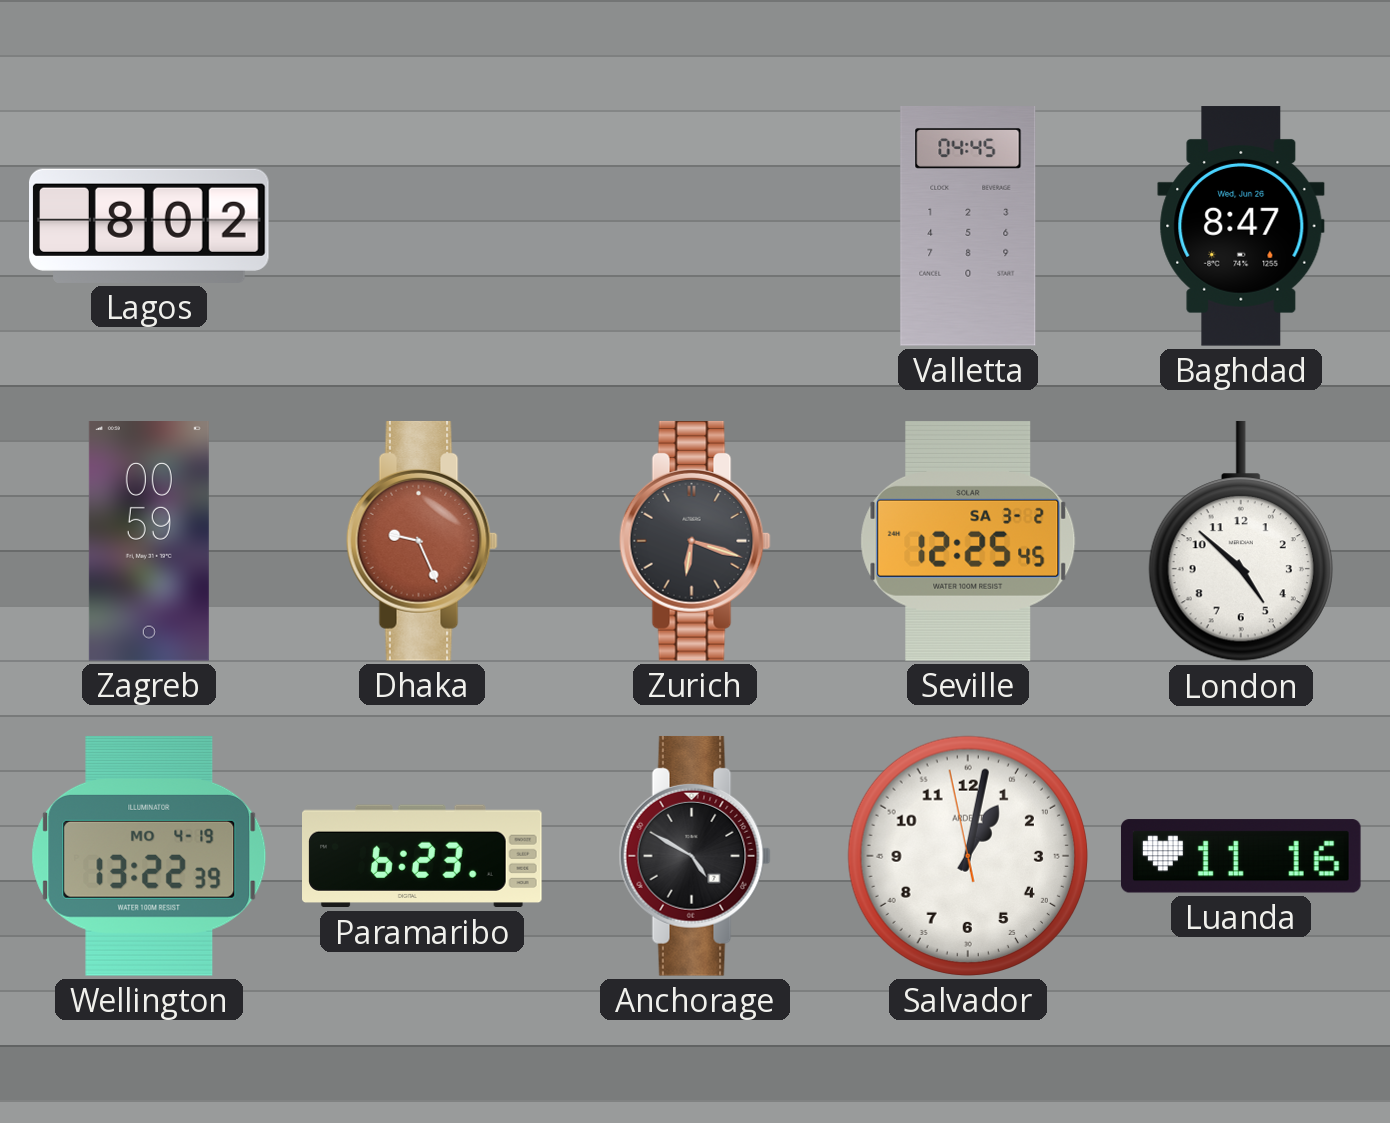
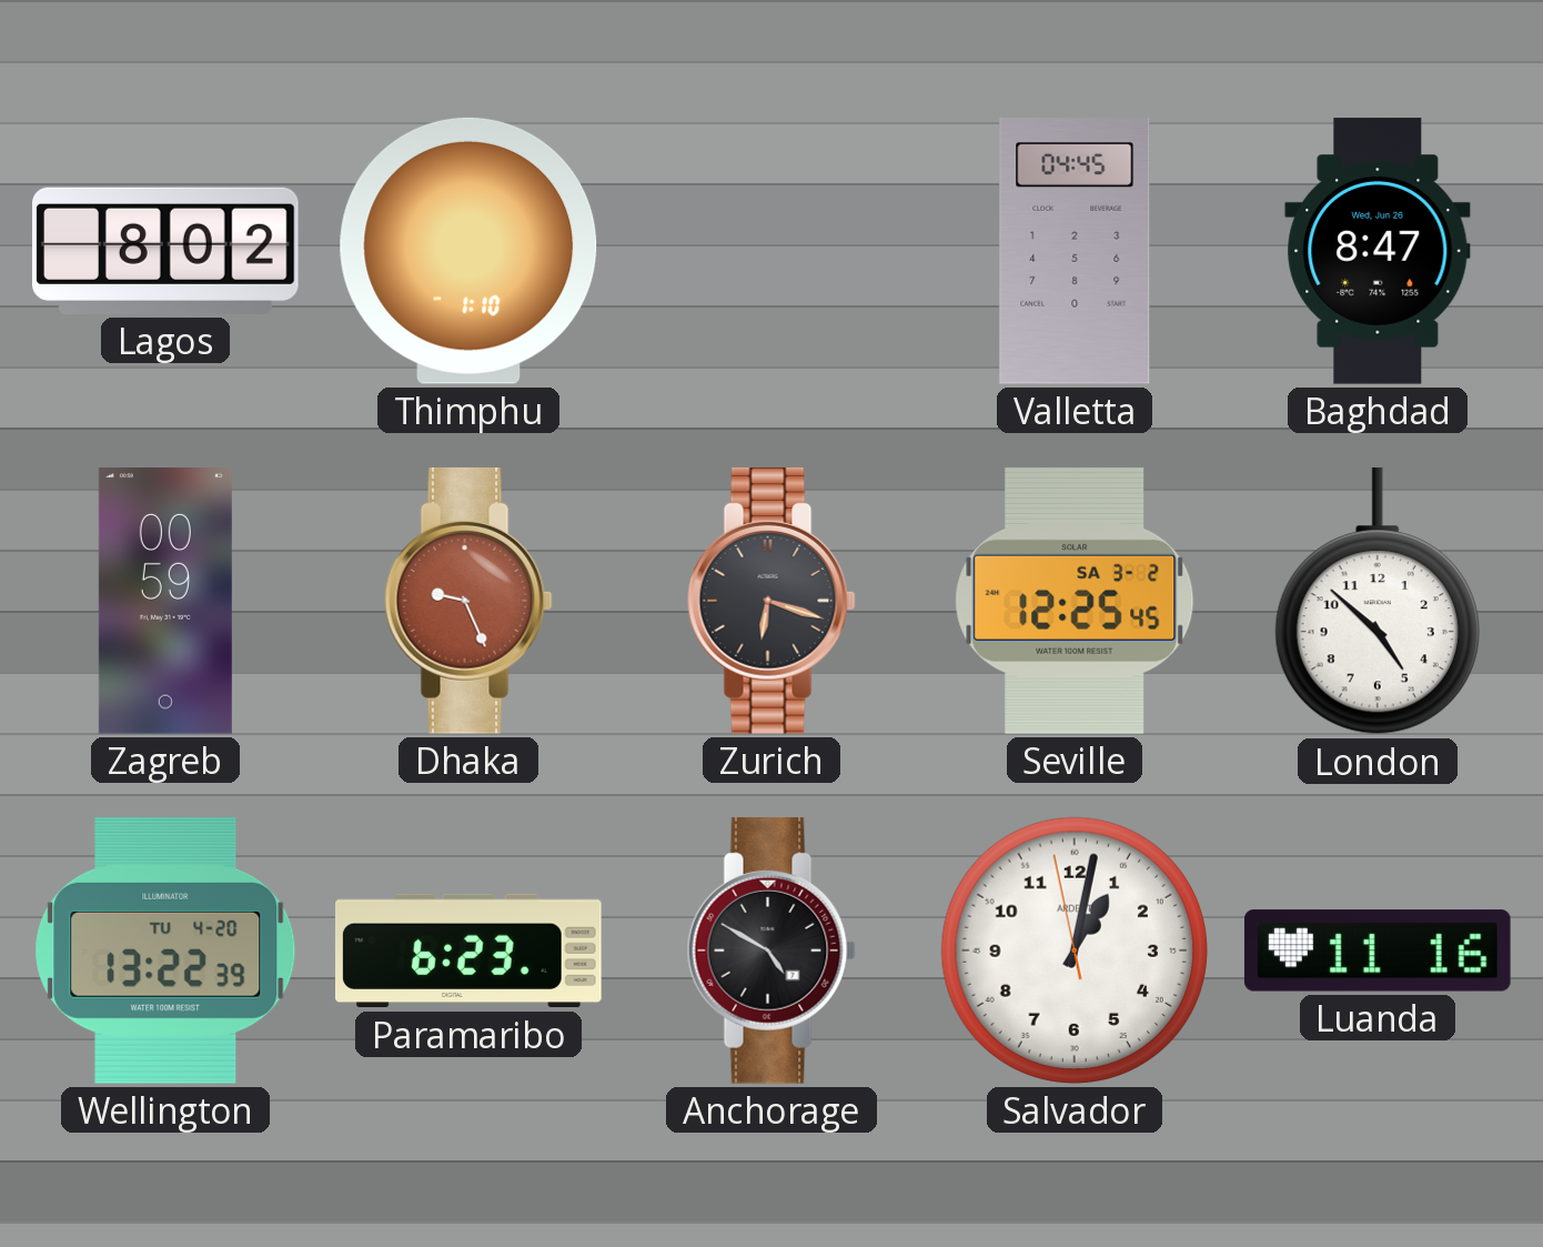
Thimphu: none -> 1:10
Wellington date: MO 4-19 -> TU 4-20
